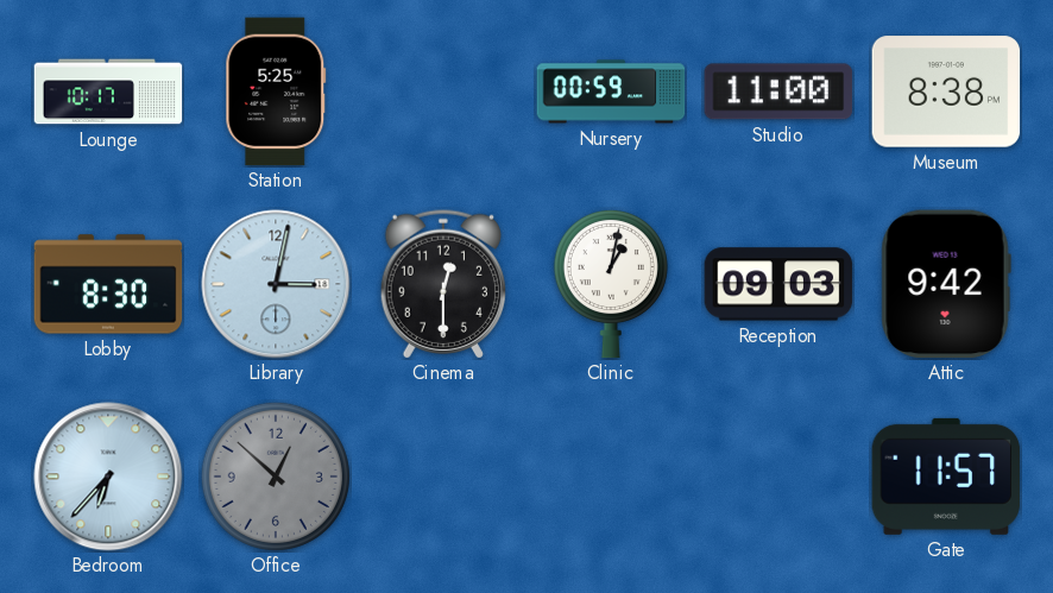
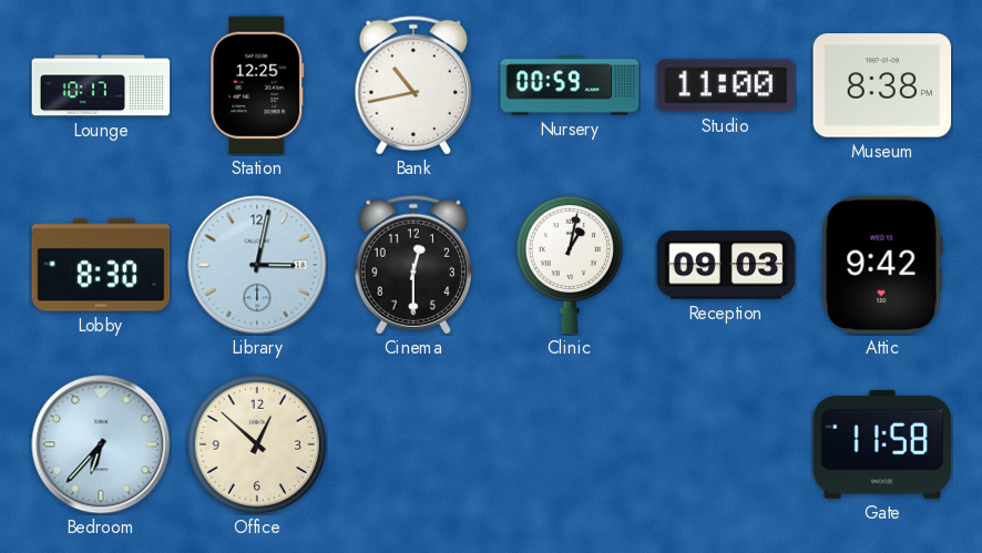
Station: 5:25 -> 12:25
Bank: none -> 10:43
Office dial: grey -> cream
Gate: 11:57 -> 11:58
